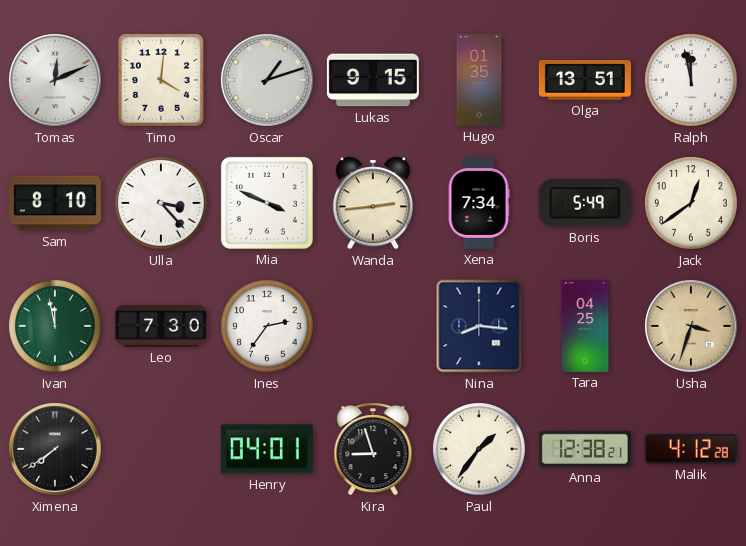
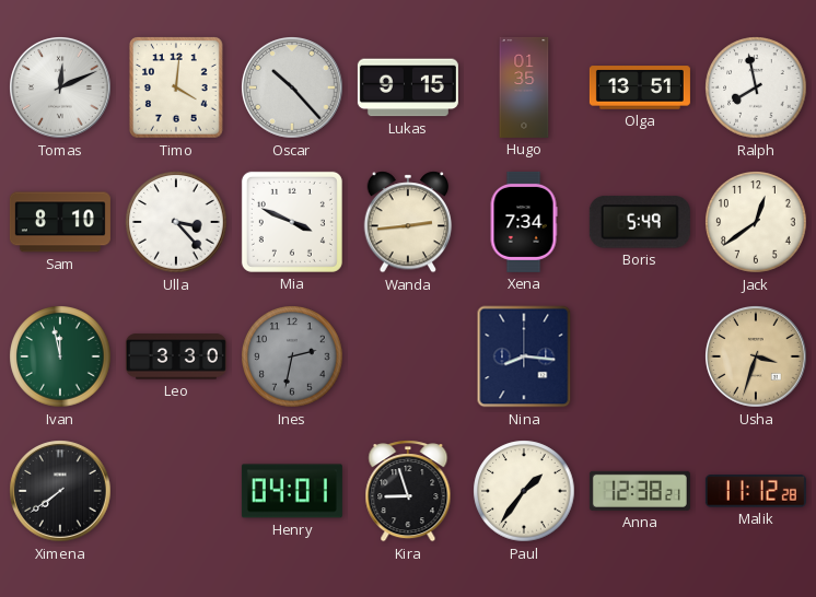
Oscar: 1:12 -> 10:23
Ralph: 11:58 -> 7:58
Leo: 7:30 -> 3:30
Ines: 2:36 -> 2:32
Ines dial: white -> grey
Tara: 04:25 -> none
Malik: 4:12 -> 11:12
